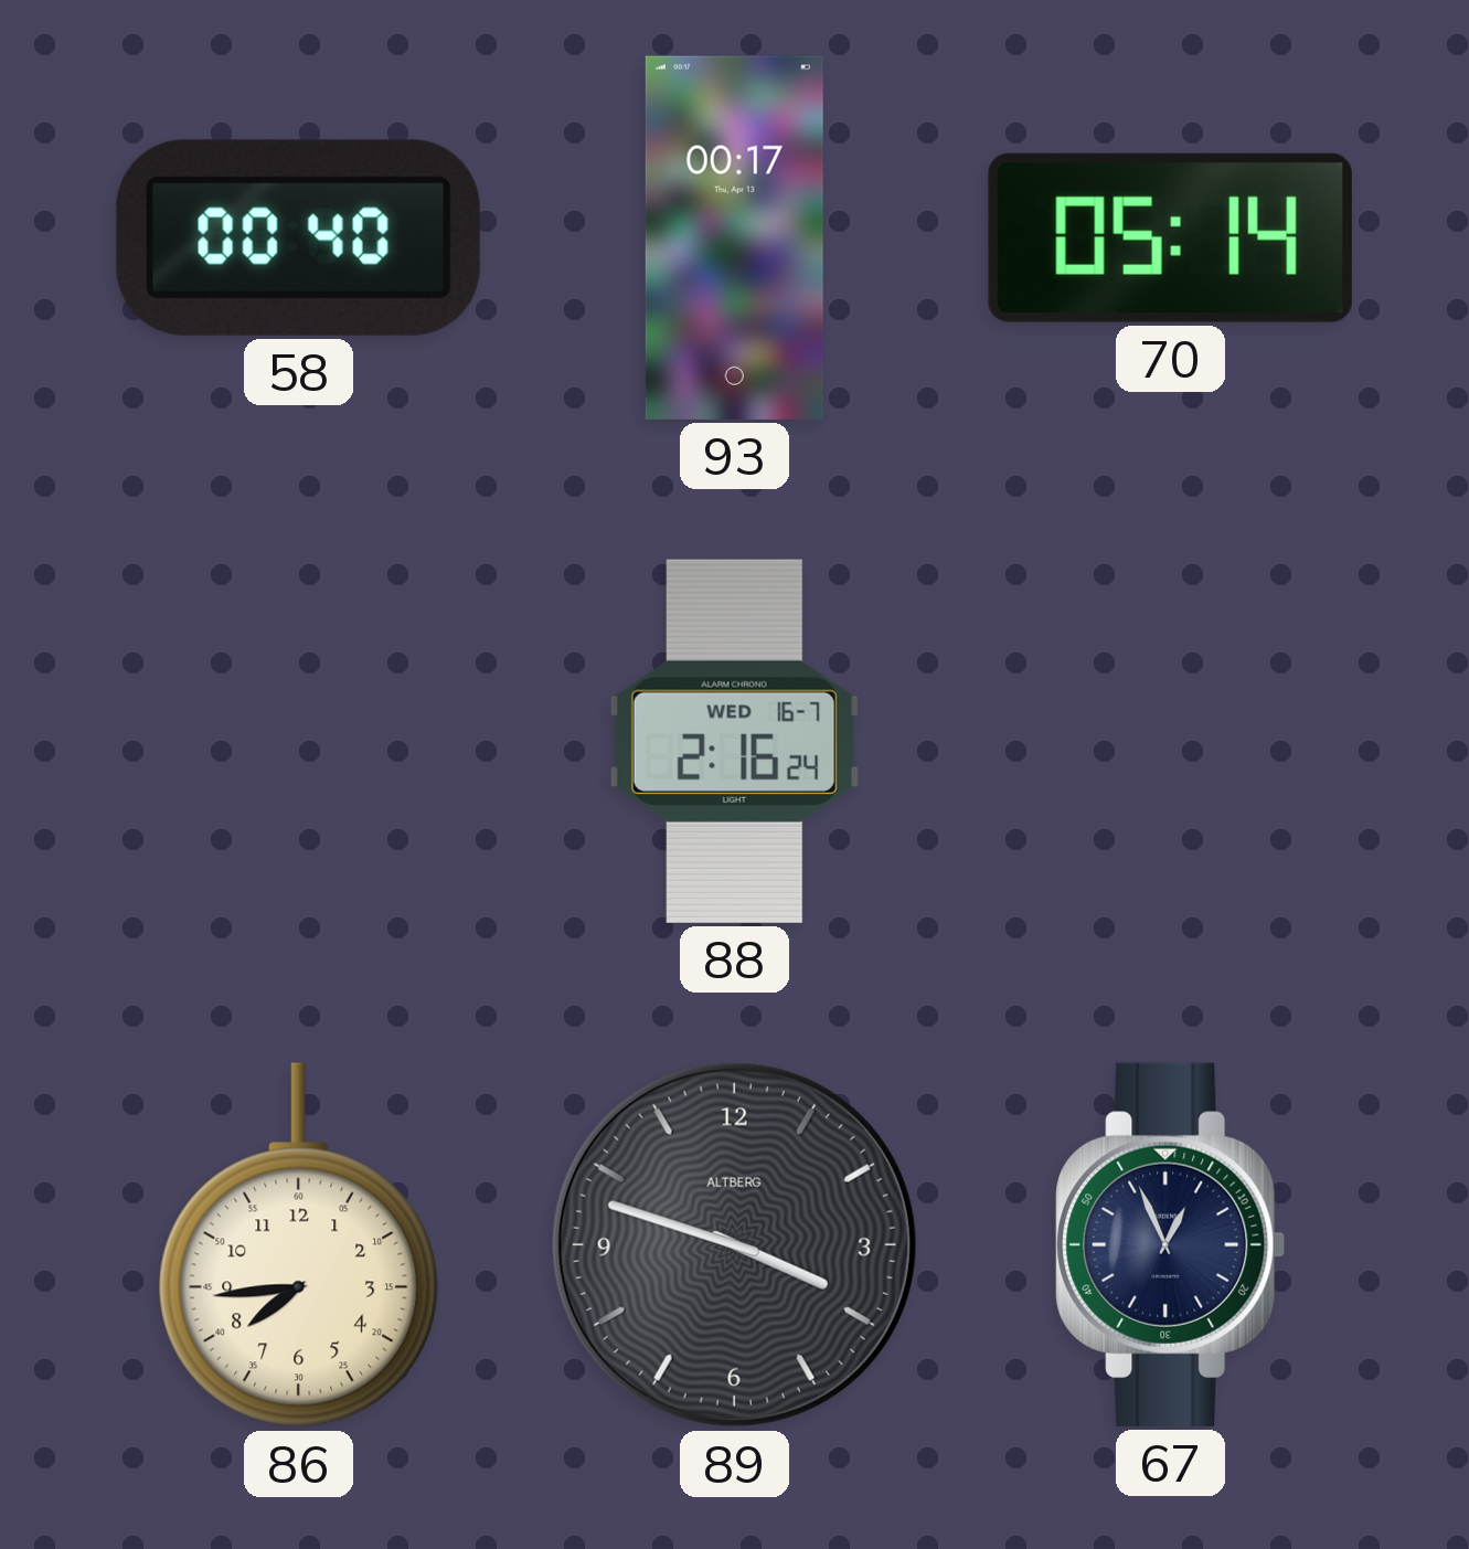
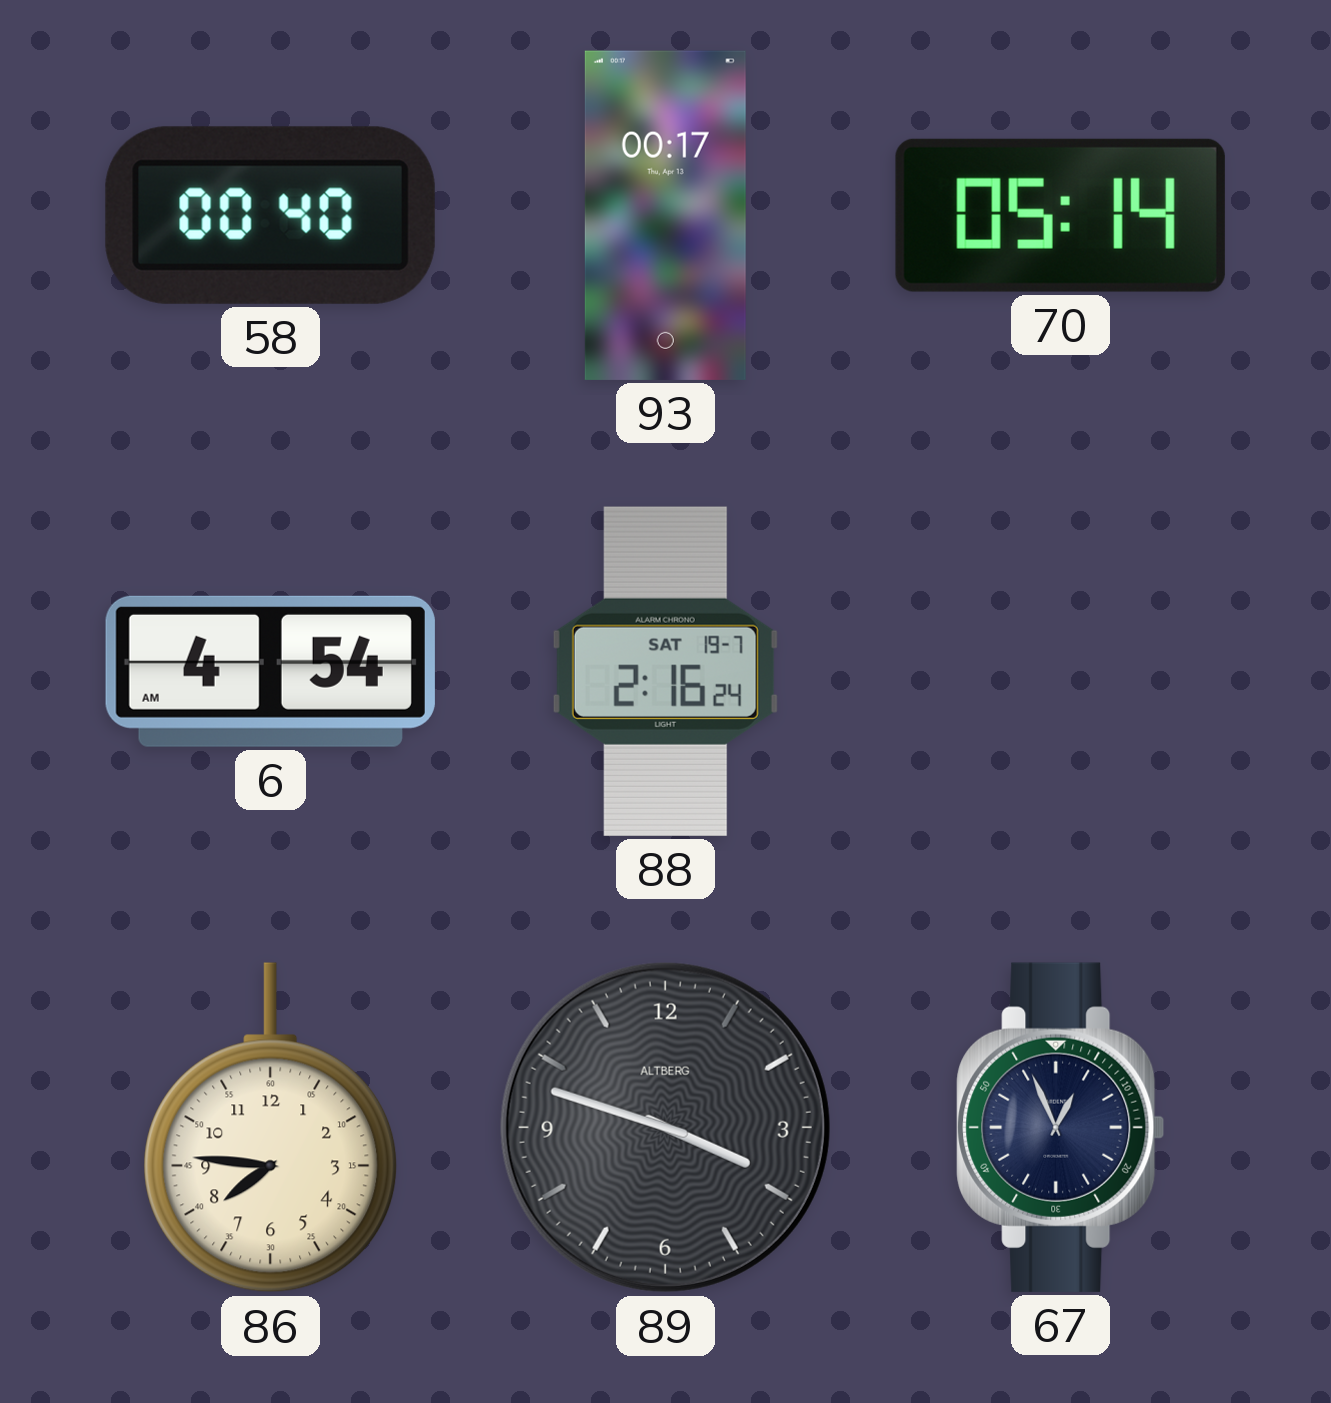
6: none -> 4:54
88 date: WED 16-7 -> SAT 19-7
86: 7:44 -> 7:46
